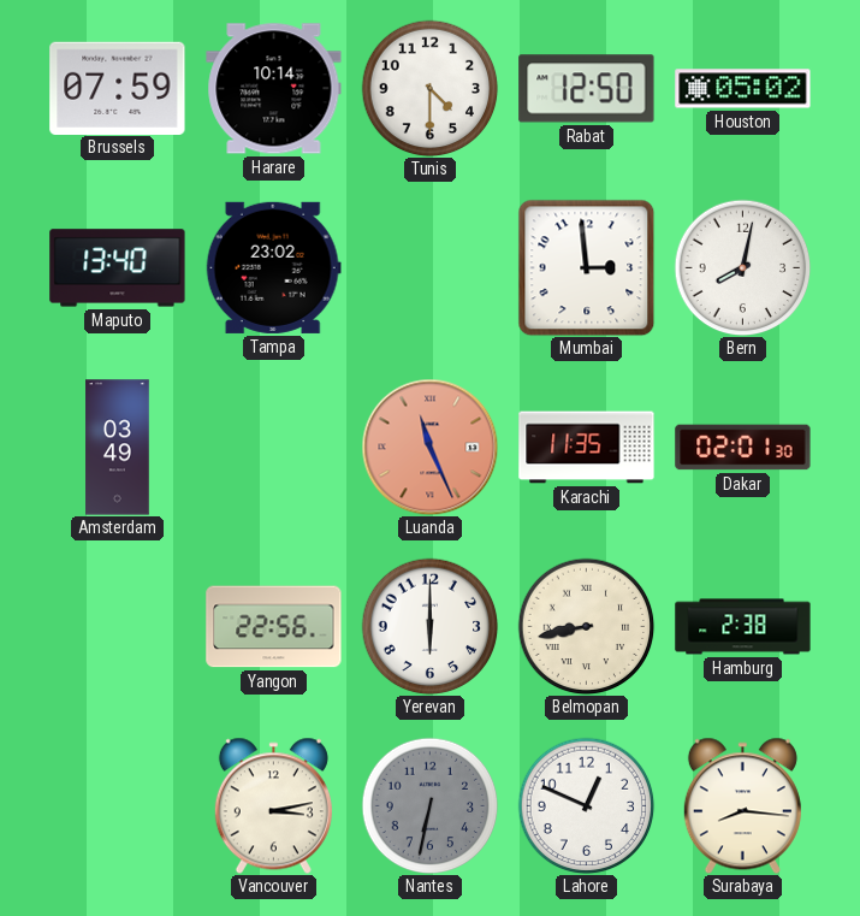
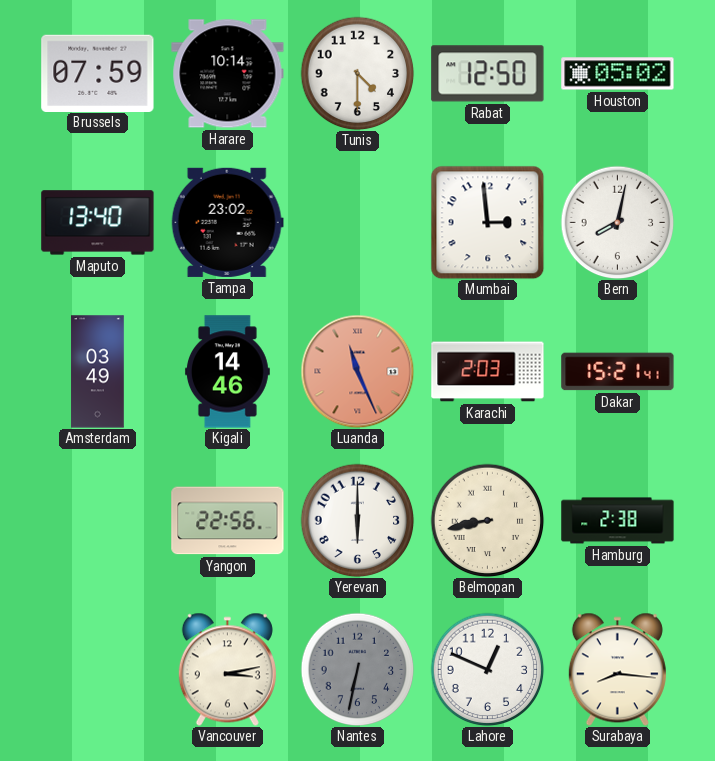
Kigali: none -> 14:46
Karachi: 11:35 -> 2:03
Dakar: 02:01 -> 15:21
